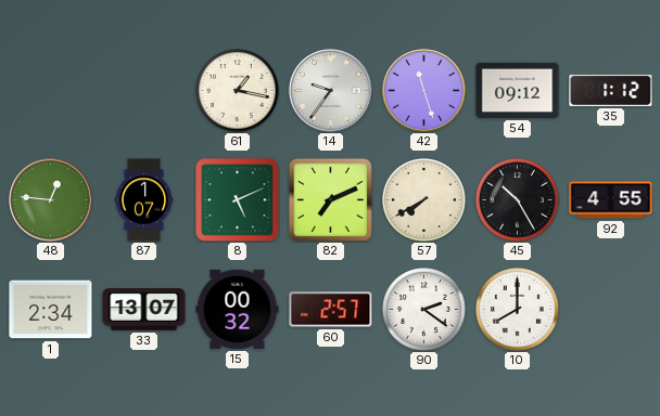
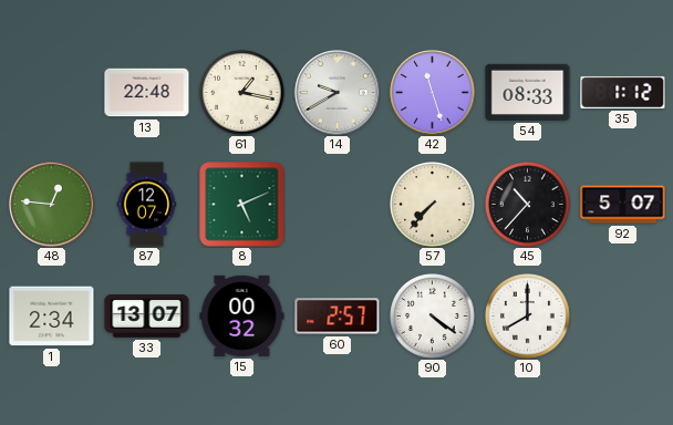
13: none -> 22:48
14: 9:36 -> 9:40
54: 09:12 -> 08:33
87: 1:07 -> 12:07
82: 7:11 -> none
57: 7:40 -> 7:37
45: 10:25 -> 10:37
92: 4:55 -> 5:07
90: 2:21 -> 4:21
